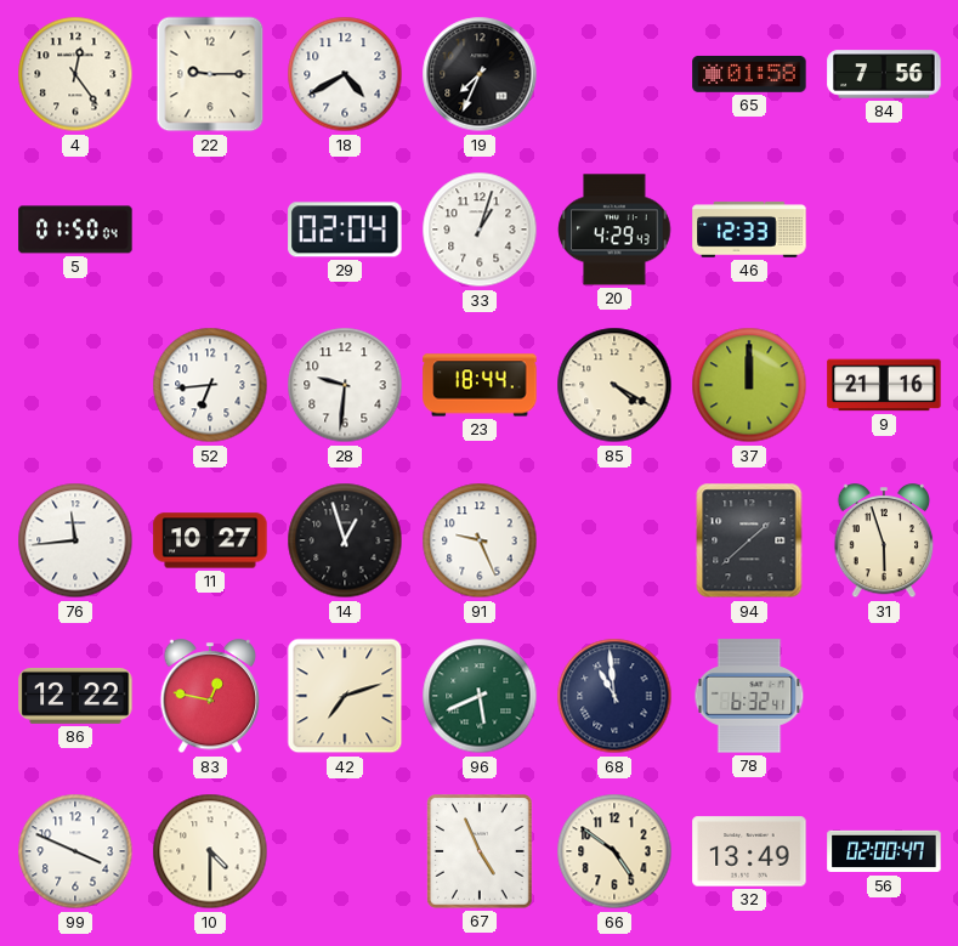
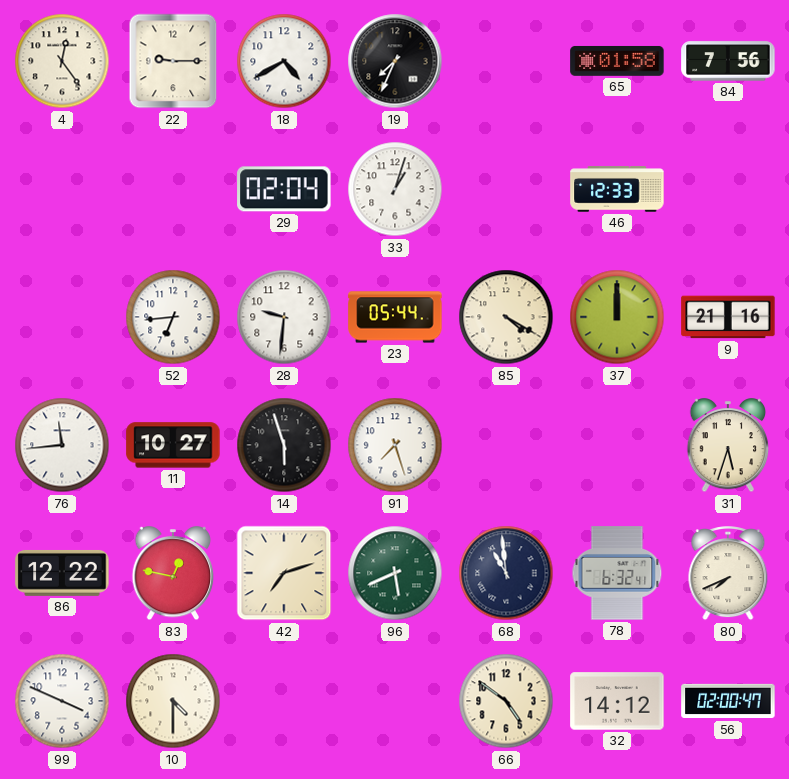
5: 01:50 -> none
20: 4:29 -> none
23: 18:44 -> 05:44
14: 12:57 -> 5:57
91: 9:26 -> 7:27
94: 1:38 -> none
31: 5:57 -> 5:33
80: none -> 7:41
67: 4:56 -> none
32: 13:49 -> 14:12
